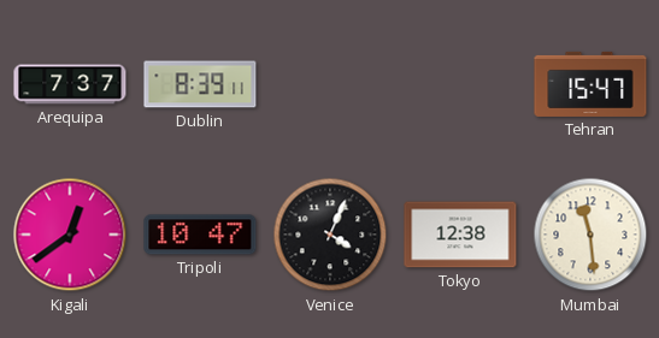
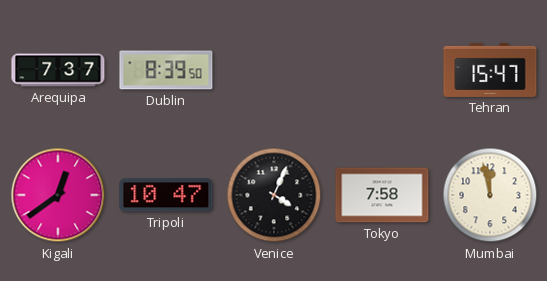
Dublin: 8:39:11 -> 8:39:50
Tokyo: 12:38 -> 7:58
Mumbai: 11:29 -> 11:58
